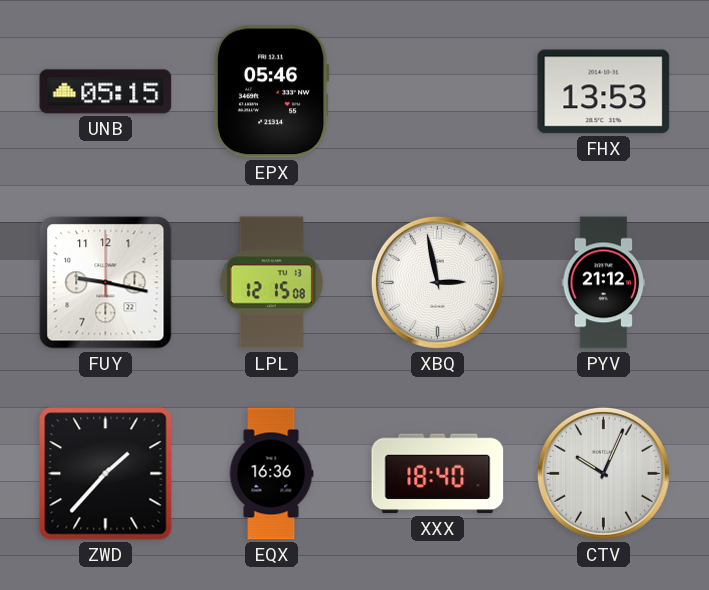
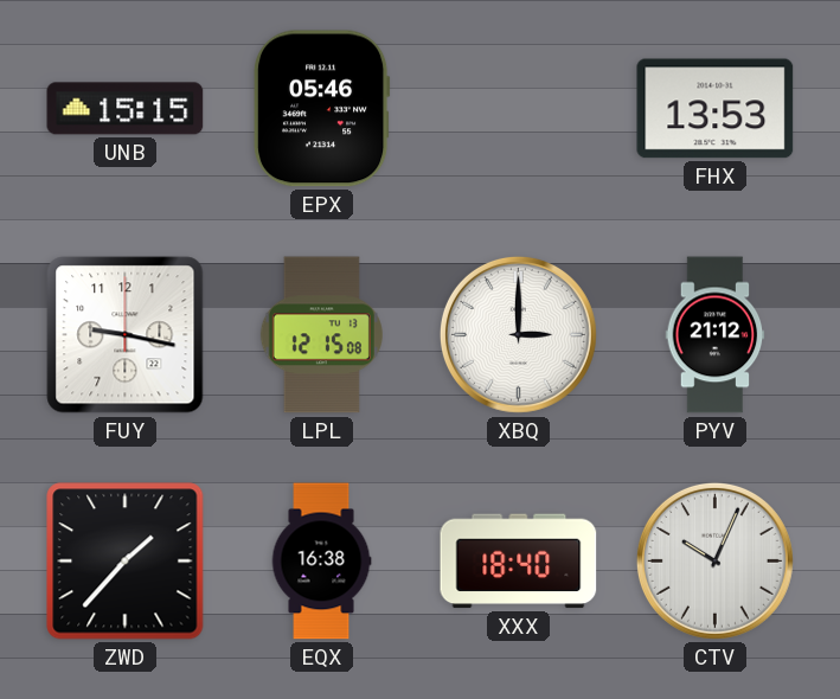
UNB: 05:15 -> 15:15
XBQ: 2:58 -> 3:00
EQX: 16:36 -> 16:38
